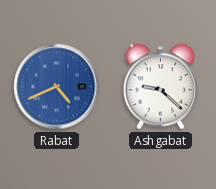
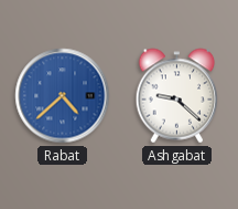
Rabat: 4:41 -> 4:38
